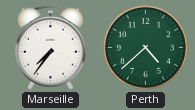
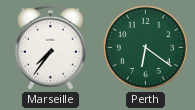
Perth: 4:38 -> 6:21
